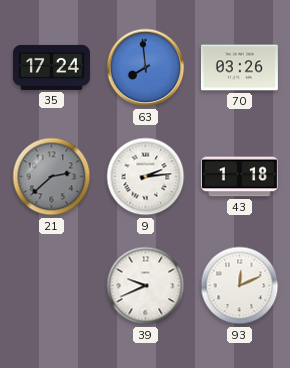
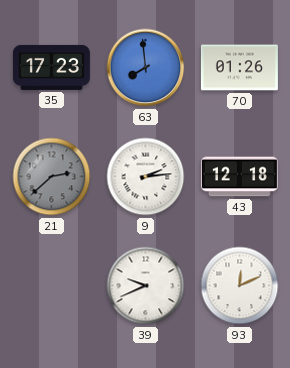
35: 17:24 -> 17:23
70: 03:26 -> 01:26
43: 1:18 -> 12:18
